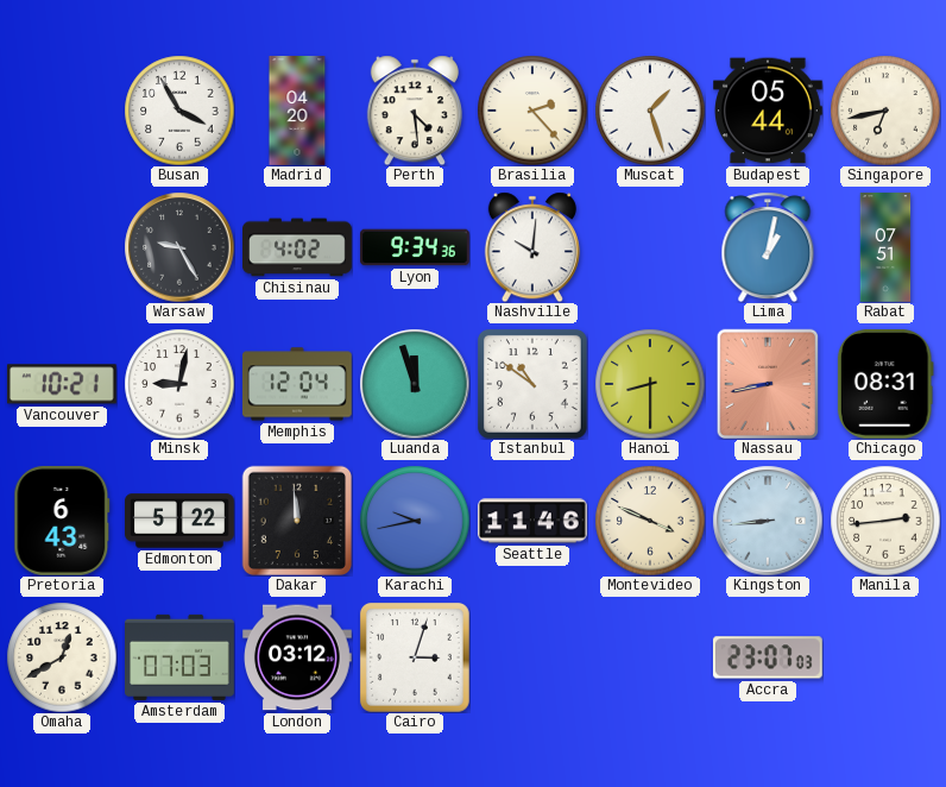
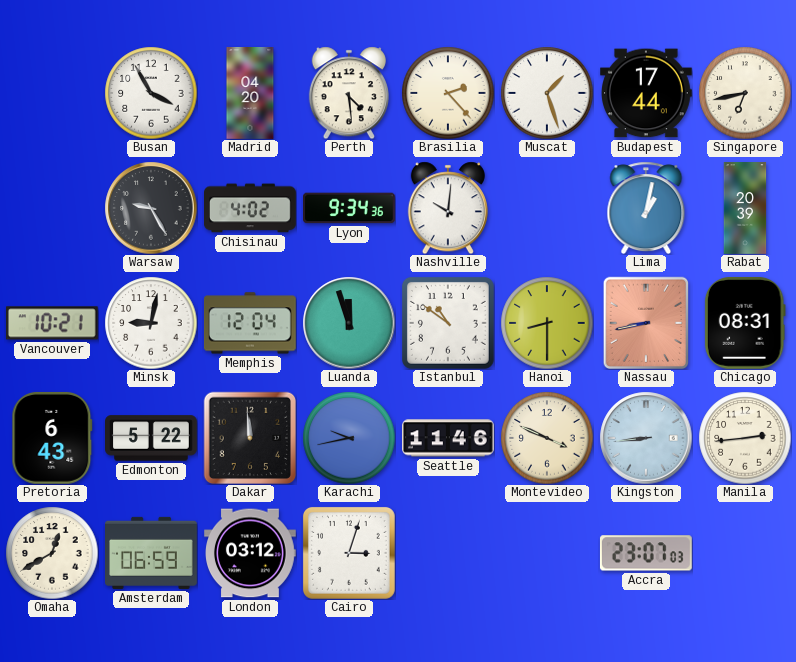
Budapest: 05:44 -> 17:44
Rabat: 07:51 -> 20:39
Amsterdam: 07:03 -> 06:59
